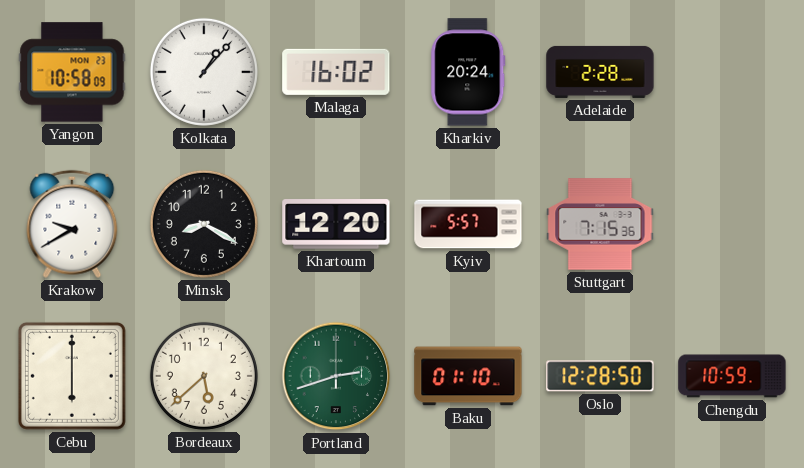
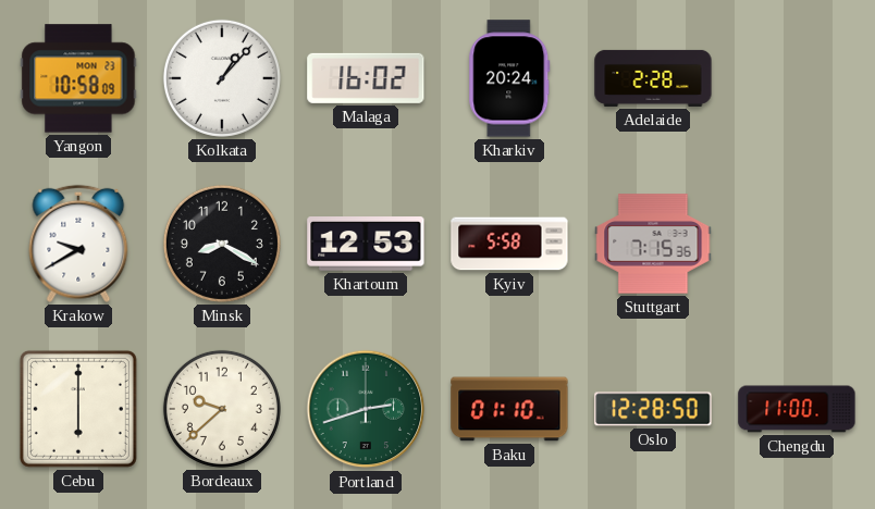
Khartoum: 12:20 -> 12:53
Kyiv: 5:57 -> 5:58
Bordeaux: 5:38 -> 9:38
Chengdu: 10:59 -> 11:00
